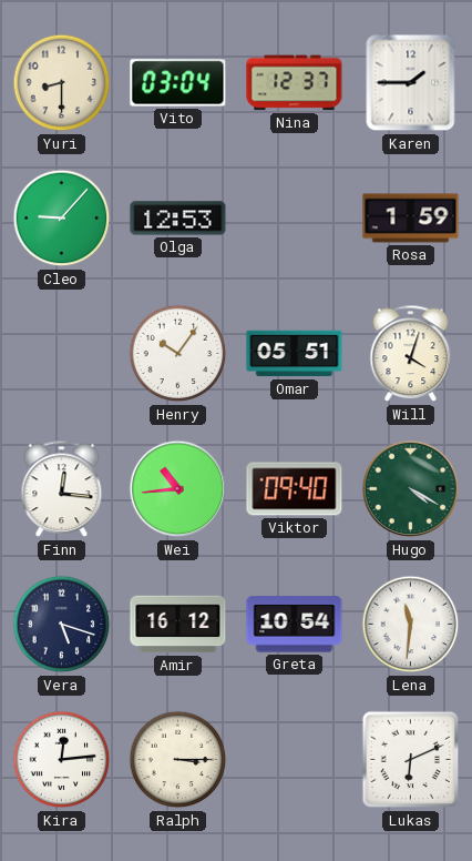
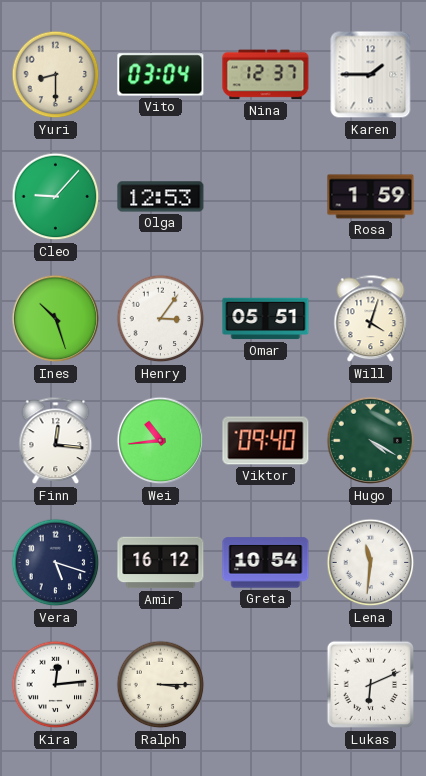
Ines: none -> 10:27
Henry: 10:06 -> 3:06
